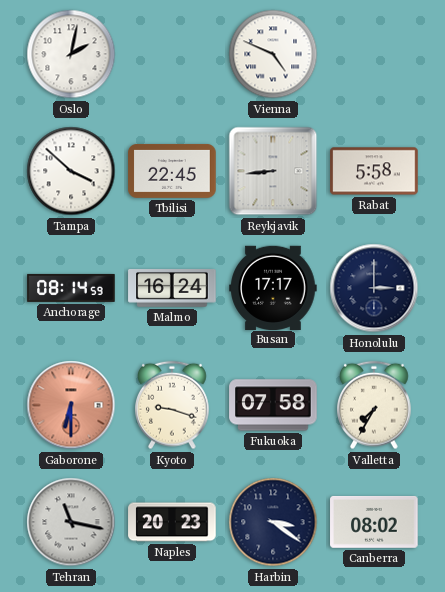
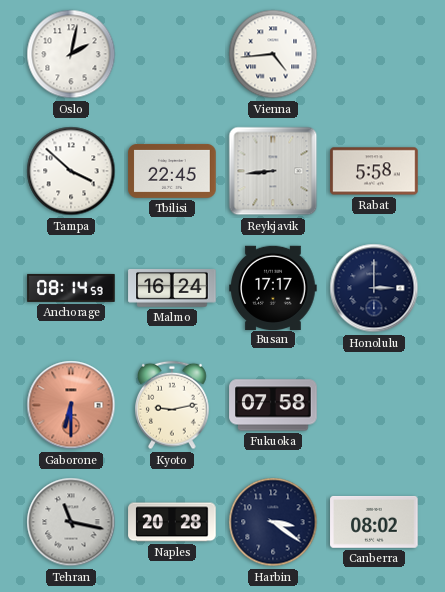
Vienna: 4:49 -> 4:44
Kyoto: 9:18 -> 9:13
Valletta: 7:35 -> none
Naples: 20:23 -> 20:28
